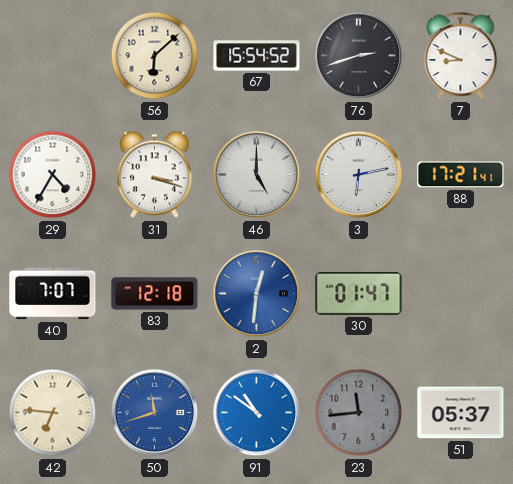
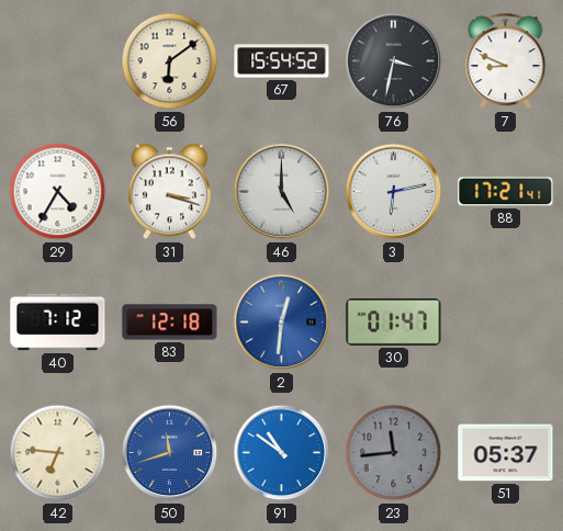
56: 6:08 -> 6:09
76: 2:42 -> 3:32
40: 7:07 -> 7:12
